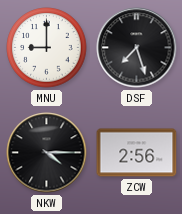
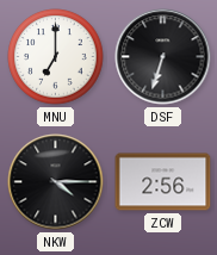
MNU: 9:00 -> 7:00
DSF: 7:27 -> 6:33
